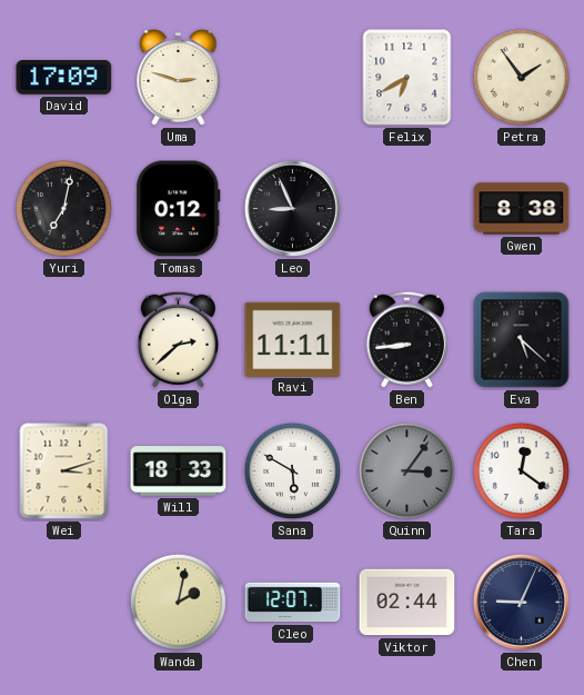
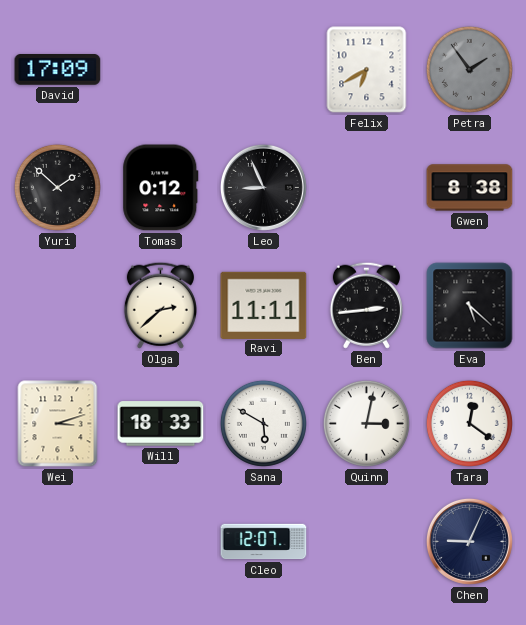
Uma: 2:48 -> none
Petra dial: cream -> grey
Yuri: 7:02 -> 1:52
Ben: 8:44 -> 2:44
Quinn: 3:06 -> 3:02
Quinn dial: grey -> white
Wanda: 2:02 -> none
Viktor: 02:44 -> none
